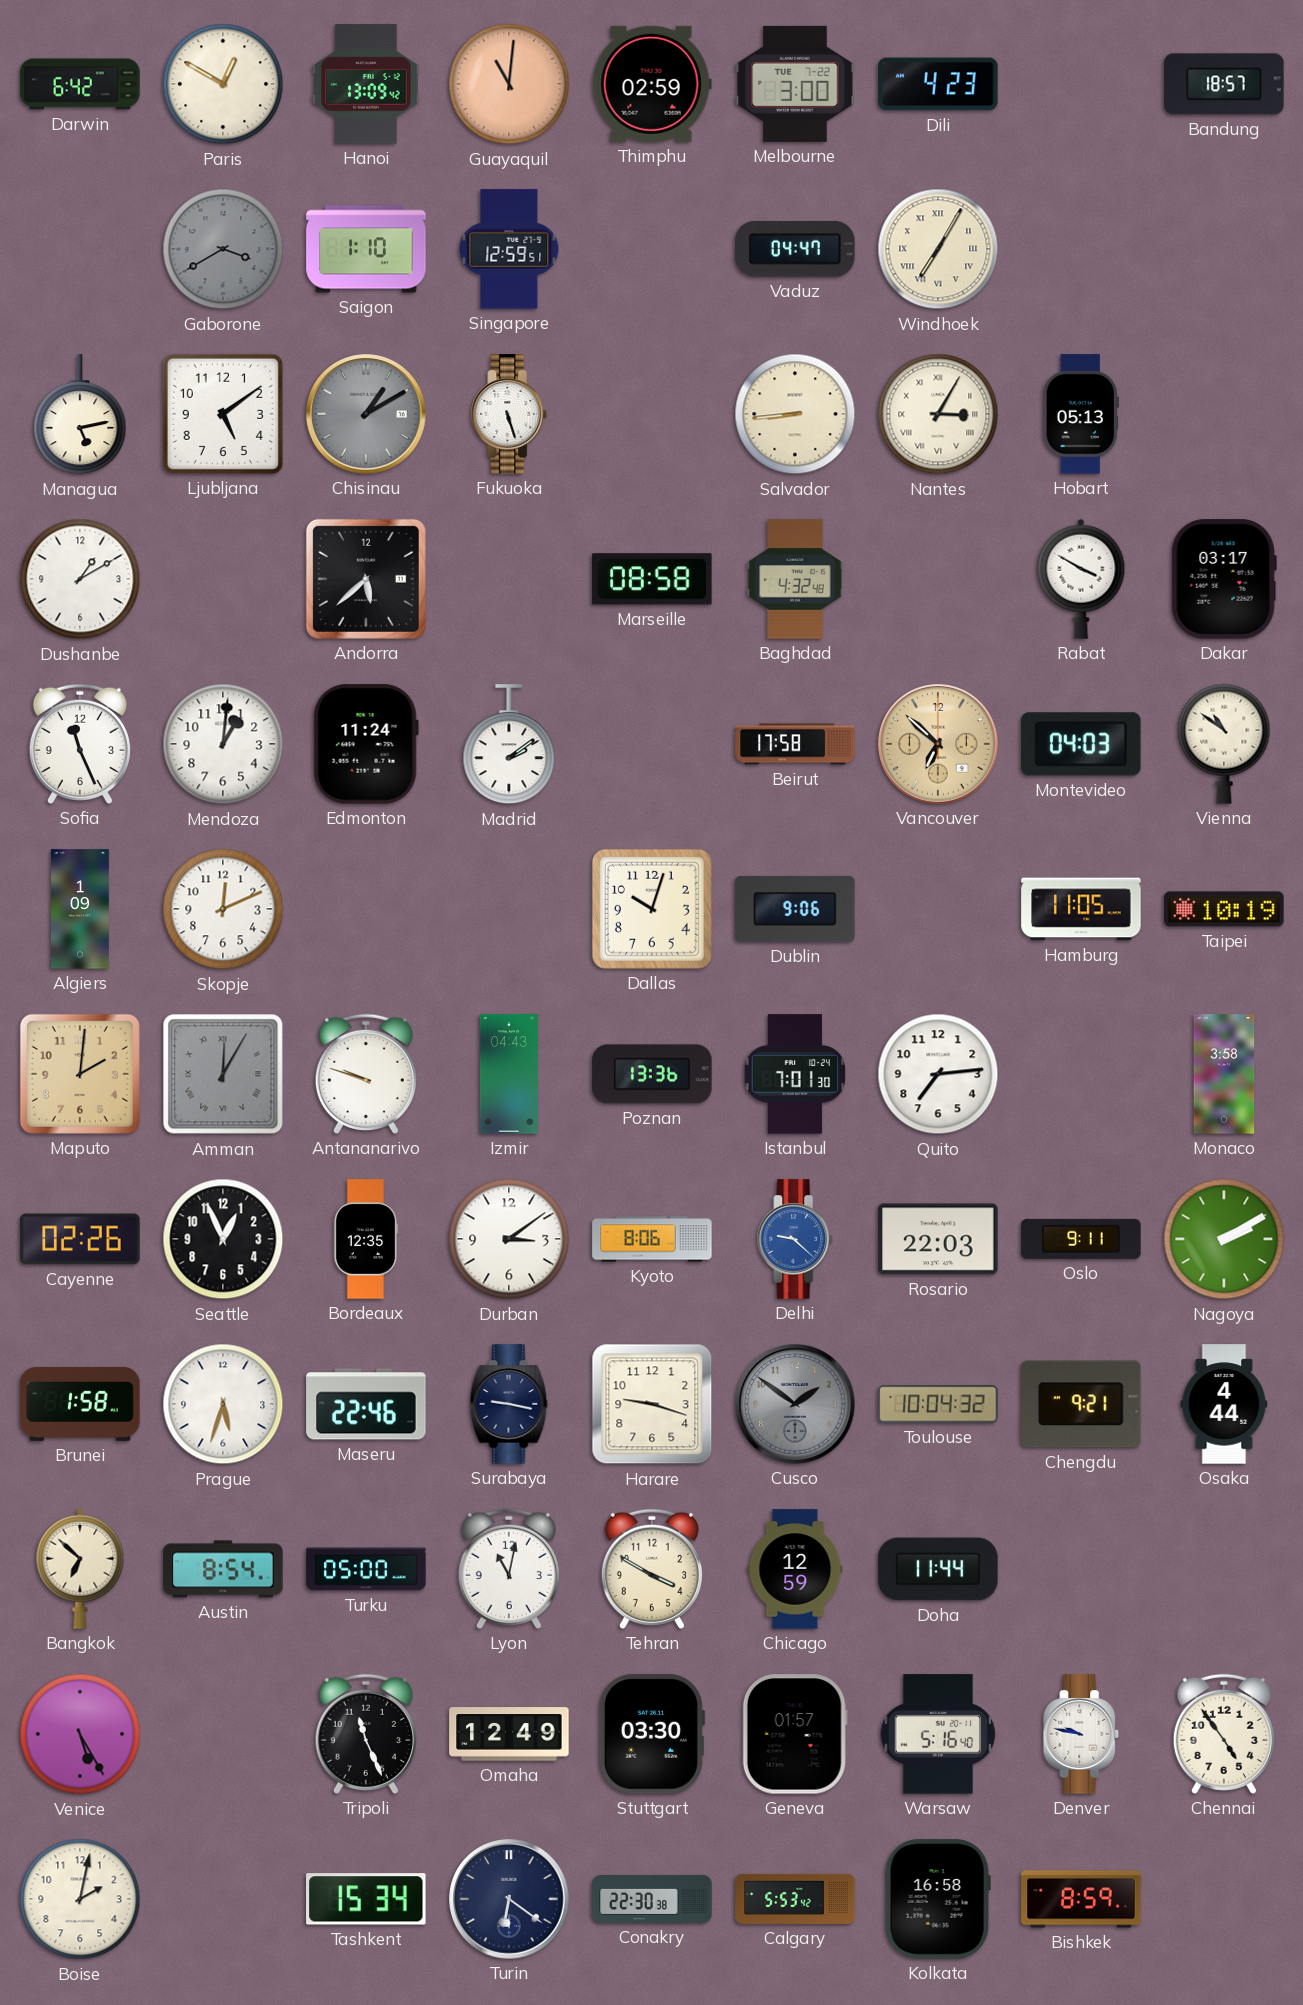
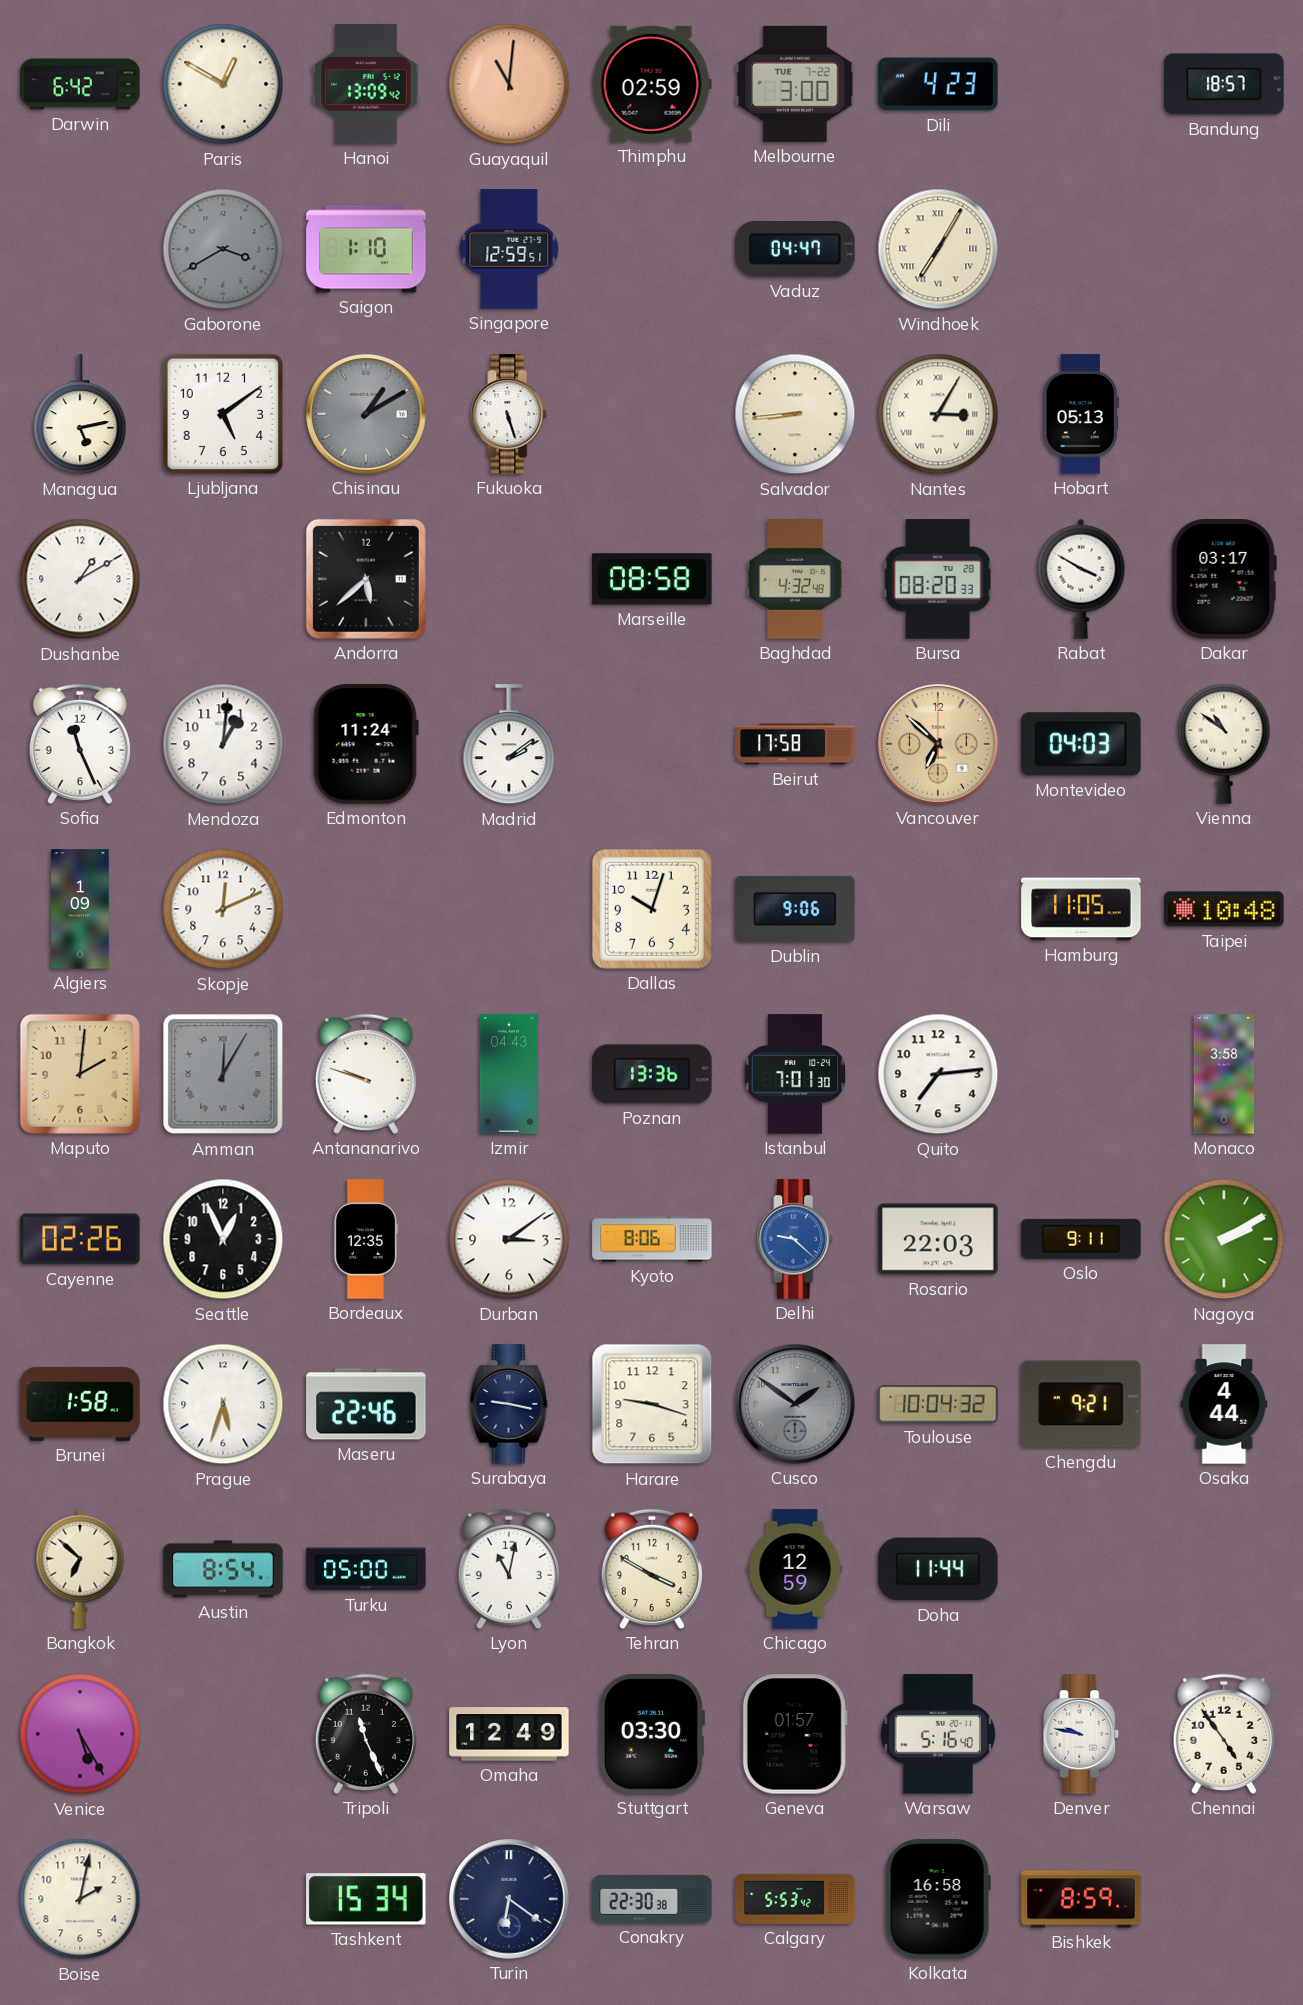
Bursa: none -> 08:20
Taipei: 10:19 -> 10:48
